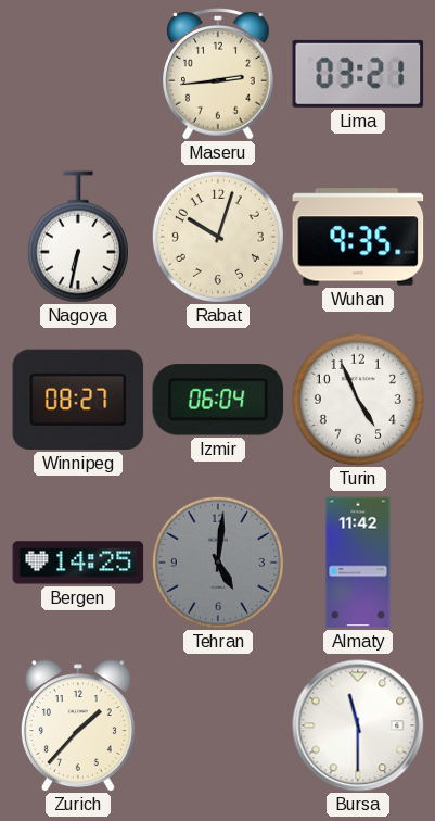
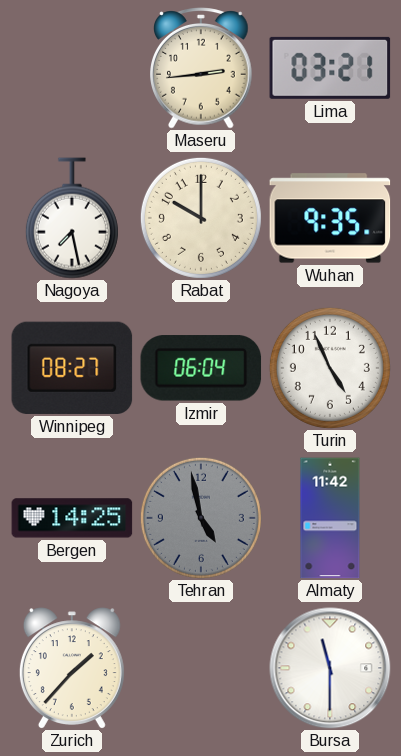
Nagoya: 6:32 -> 7:28
Rabat: 10:03 -> 10:00
Tehran: 5:01 -> 4:58
